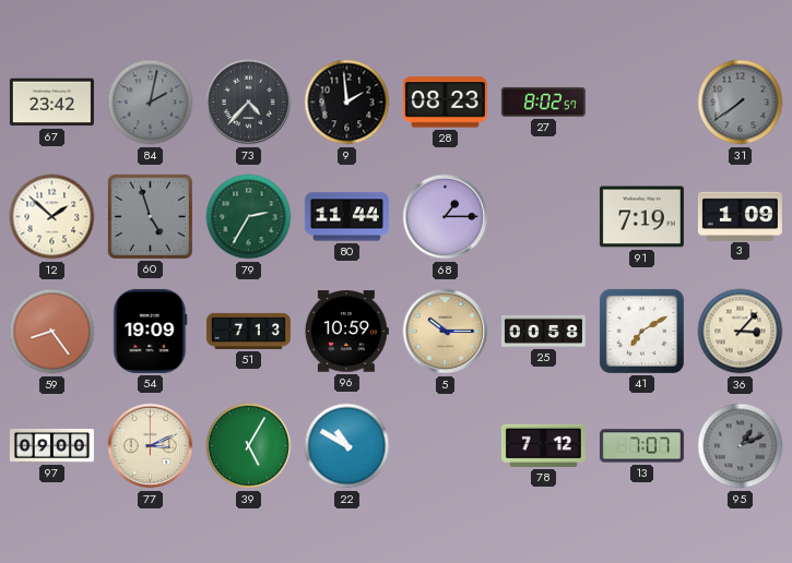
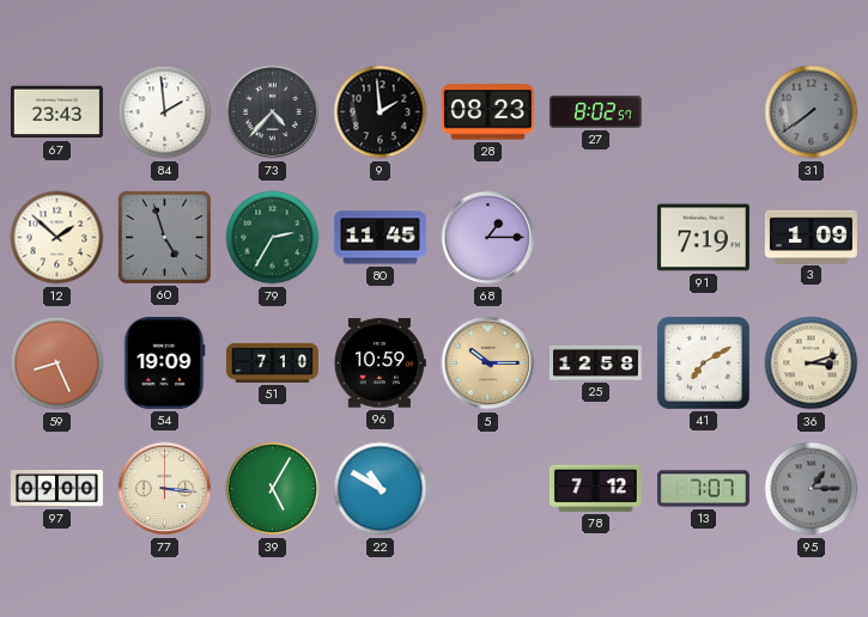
67: 23:42 -> 23:43
84: 2:02 -> 1:59
84 dial: grey -> white
80: 11:44 -> 11:45
59: 8:24 -> 8:26
51: 7:13 -> 7:10
25: 00:58 -> 12:58
36: 3:07 -> 3:12
77: 3:11 -> 3:16
95: 1:11 -> 1:15
